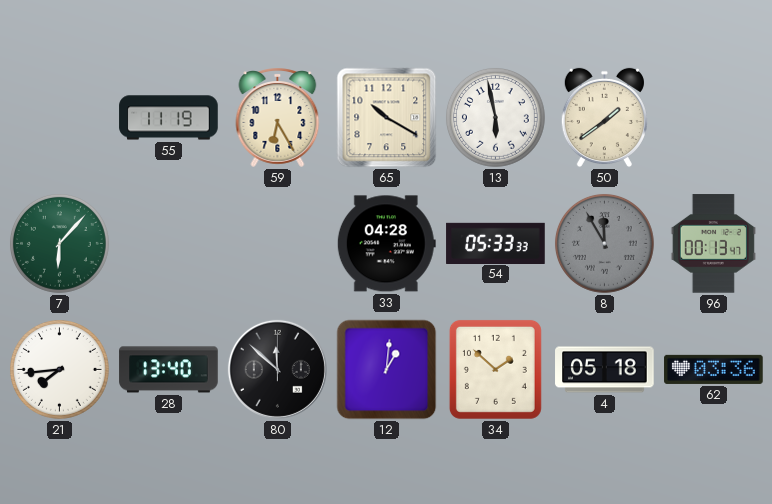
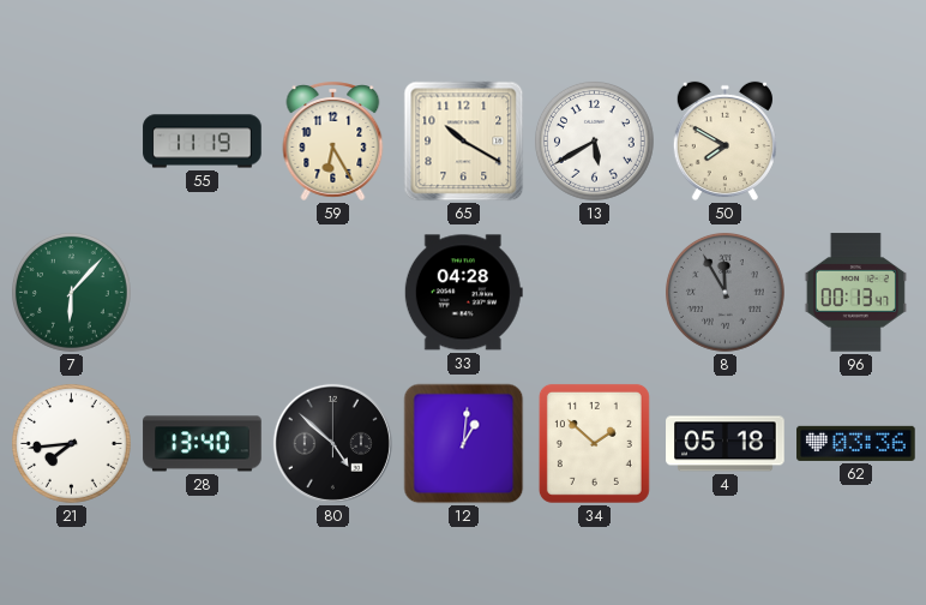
13: 5:58 -> 5:40
50: 1:39 -> 7:50
54: 05:33 -> none
80: 11:52 -> 4:52
